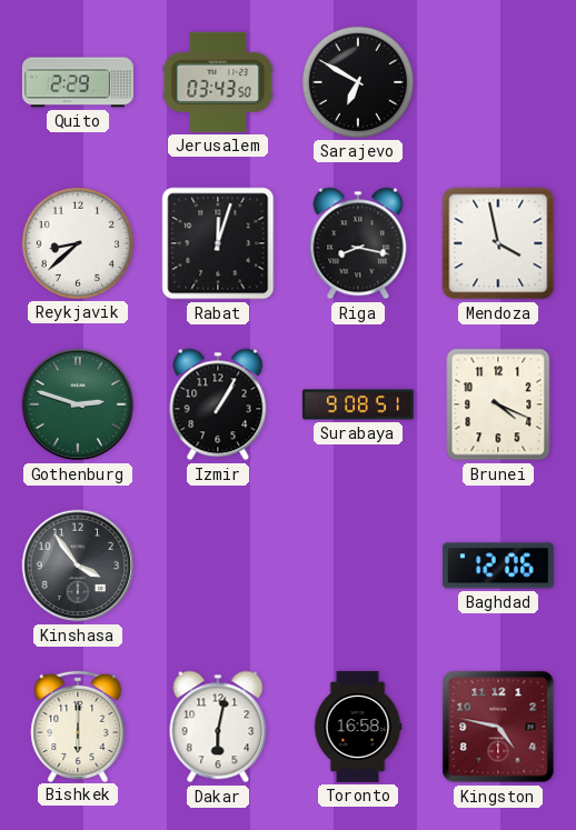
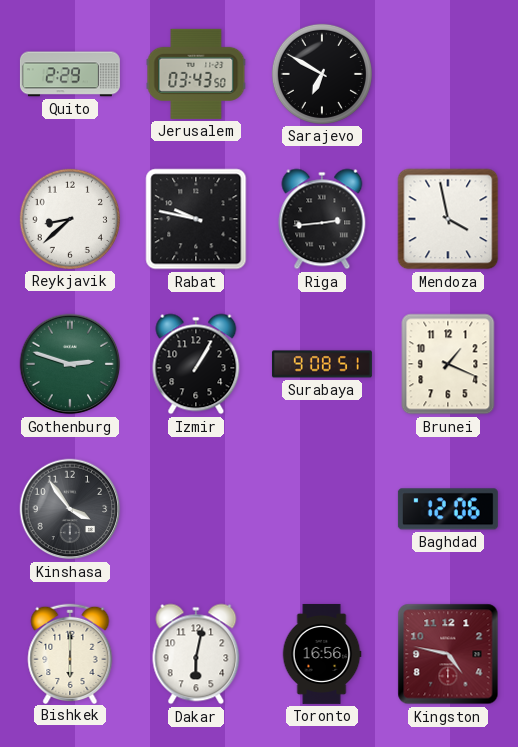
Rabat: 12:03 -> 9:47
Riga: 8:17 -> 2:44
Brunei: 4:19 -> 1:19
Toronto: 16:58 -> 16:56
